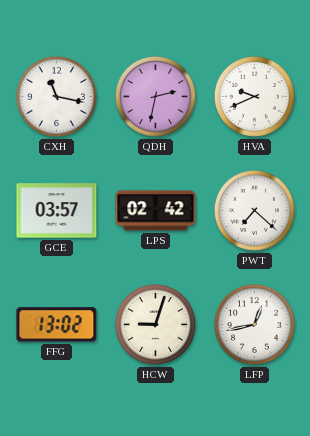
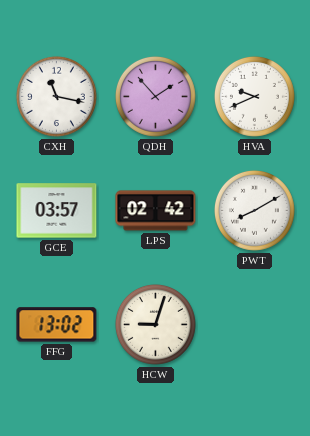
QDH: 2:32 -> 1:53
PWT: 7:22 -> 8:10
LFP: 12:43 -> none
